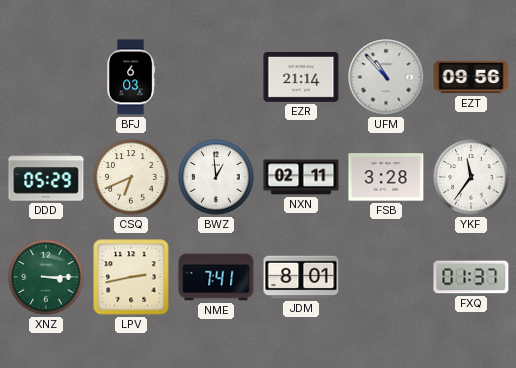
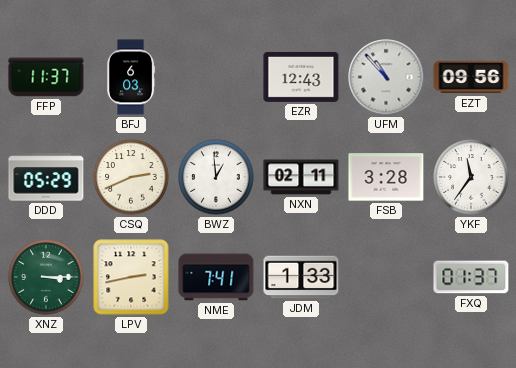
FFP: none -> 11:37
EZR: 21:14 -> 12:43
CSQ: 6:41 -> 2:41
JDM: 8:01 -> 1:33
